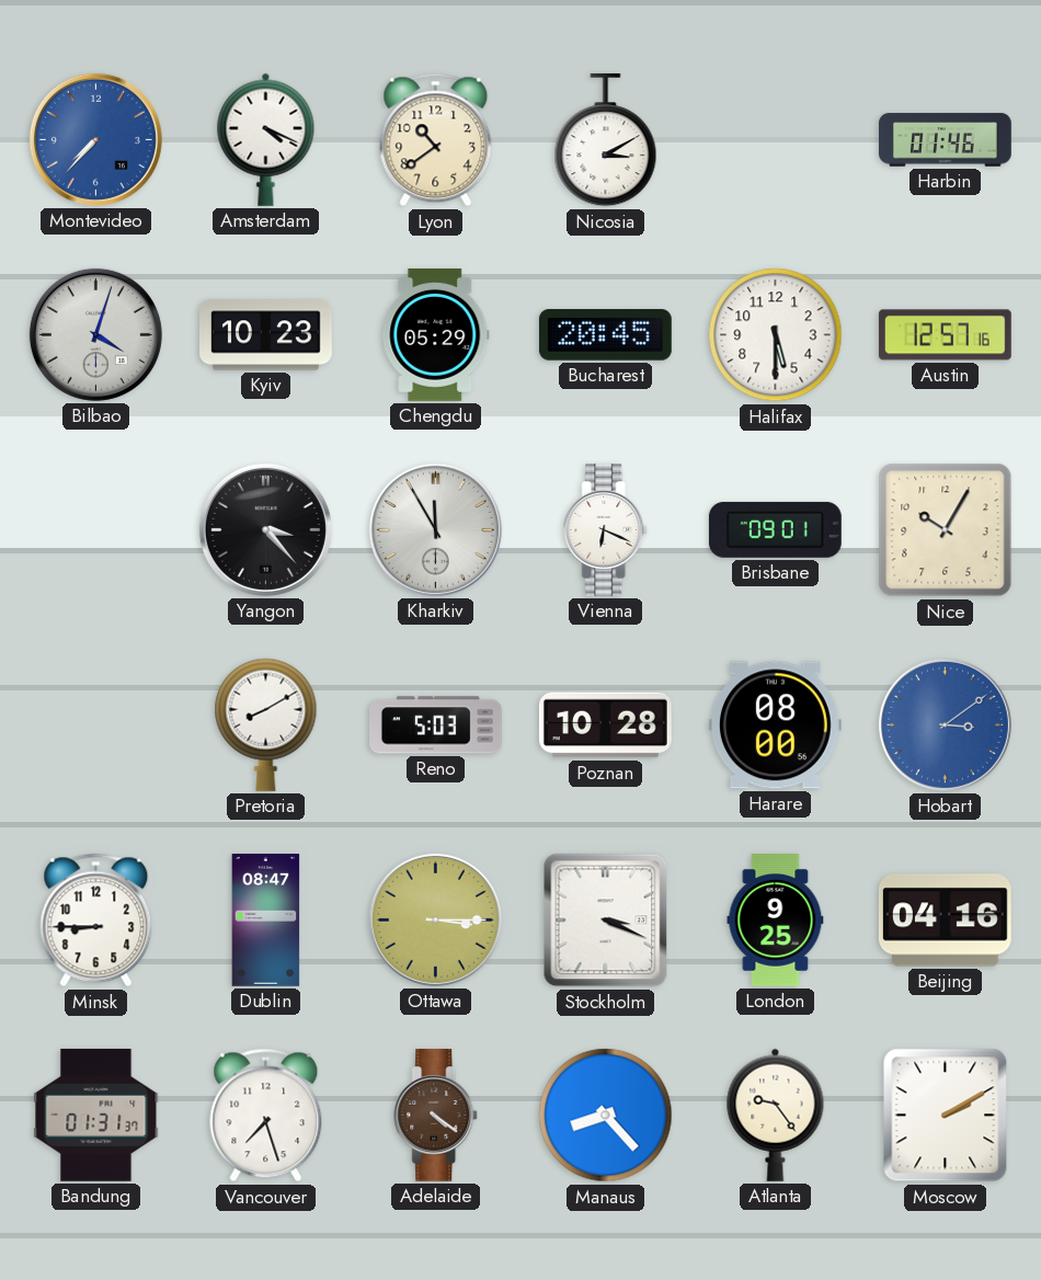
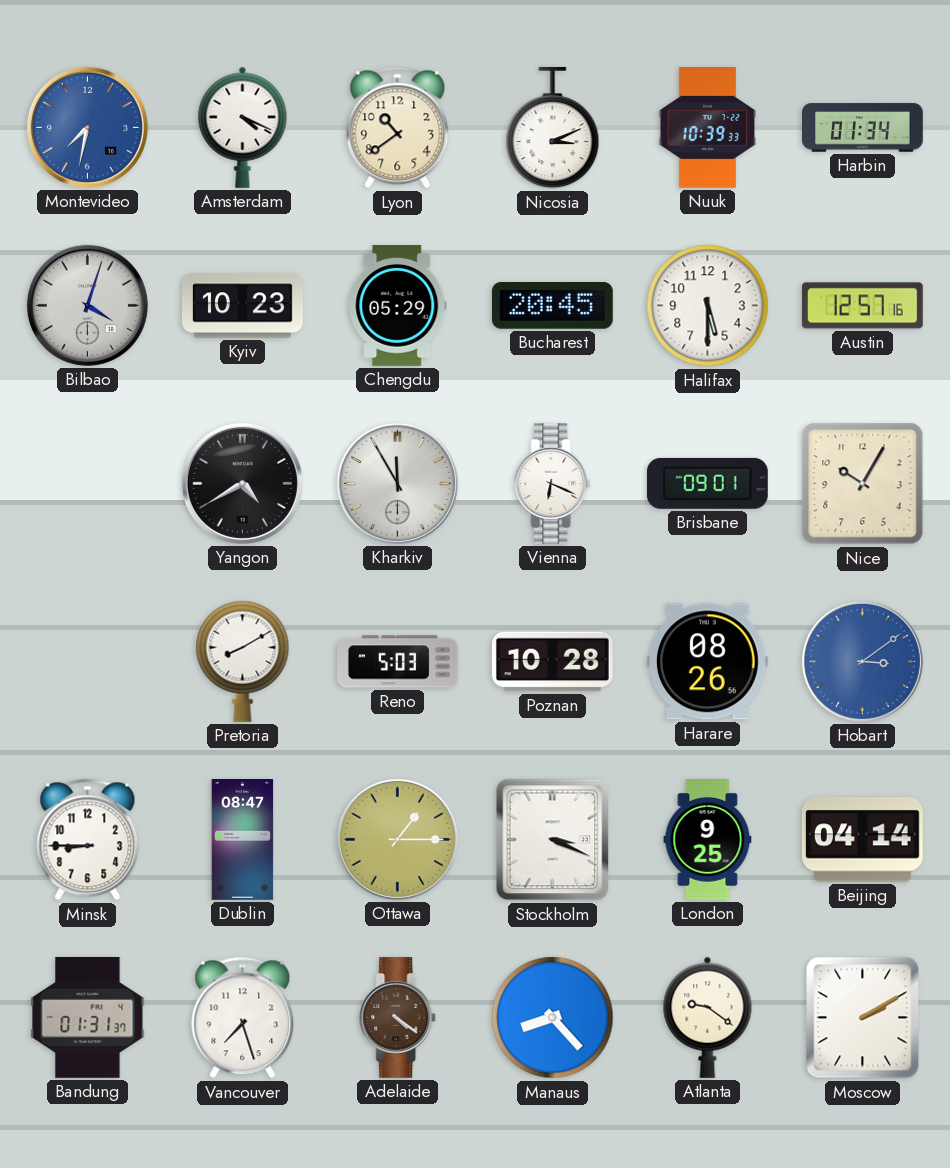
Montevideo: 7:37 -> 7:32
Nicosia: 3:10 -> 3:11
Nuuk: none -> 10:39
Harbin: 01:46 -> 01:34
Yangon: 3:23 -> 4:40
Harare: 08:00 -> 08:26
Ottawa: 3:15 -> 1:15
Beijing: 04:16 -> 04:14
Atlanta: 9:24 -> 9:21
